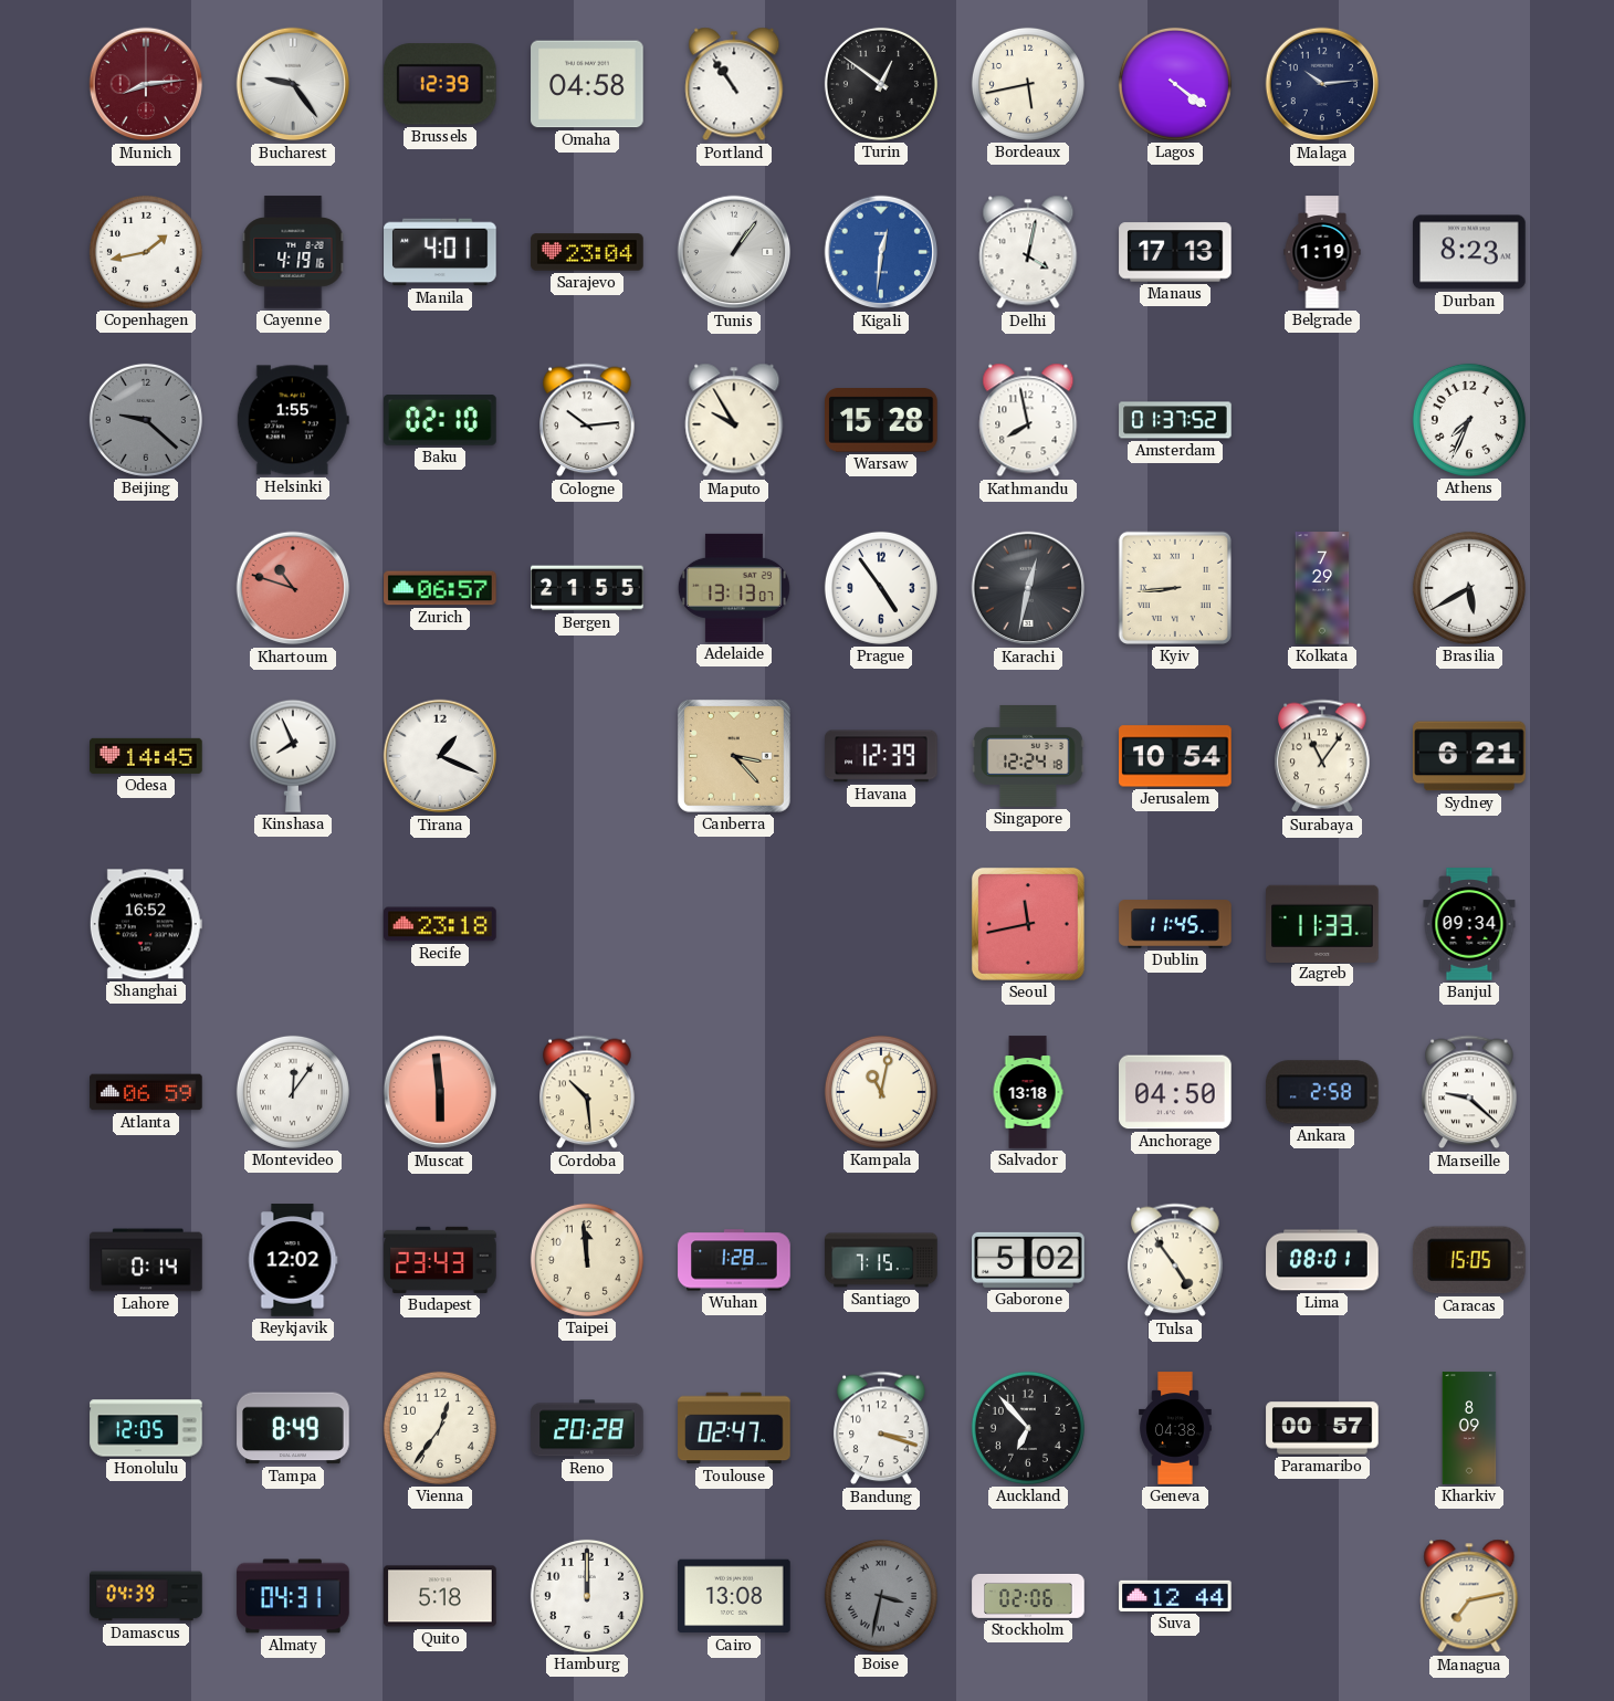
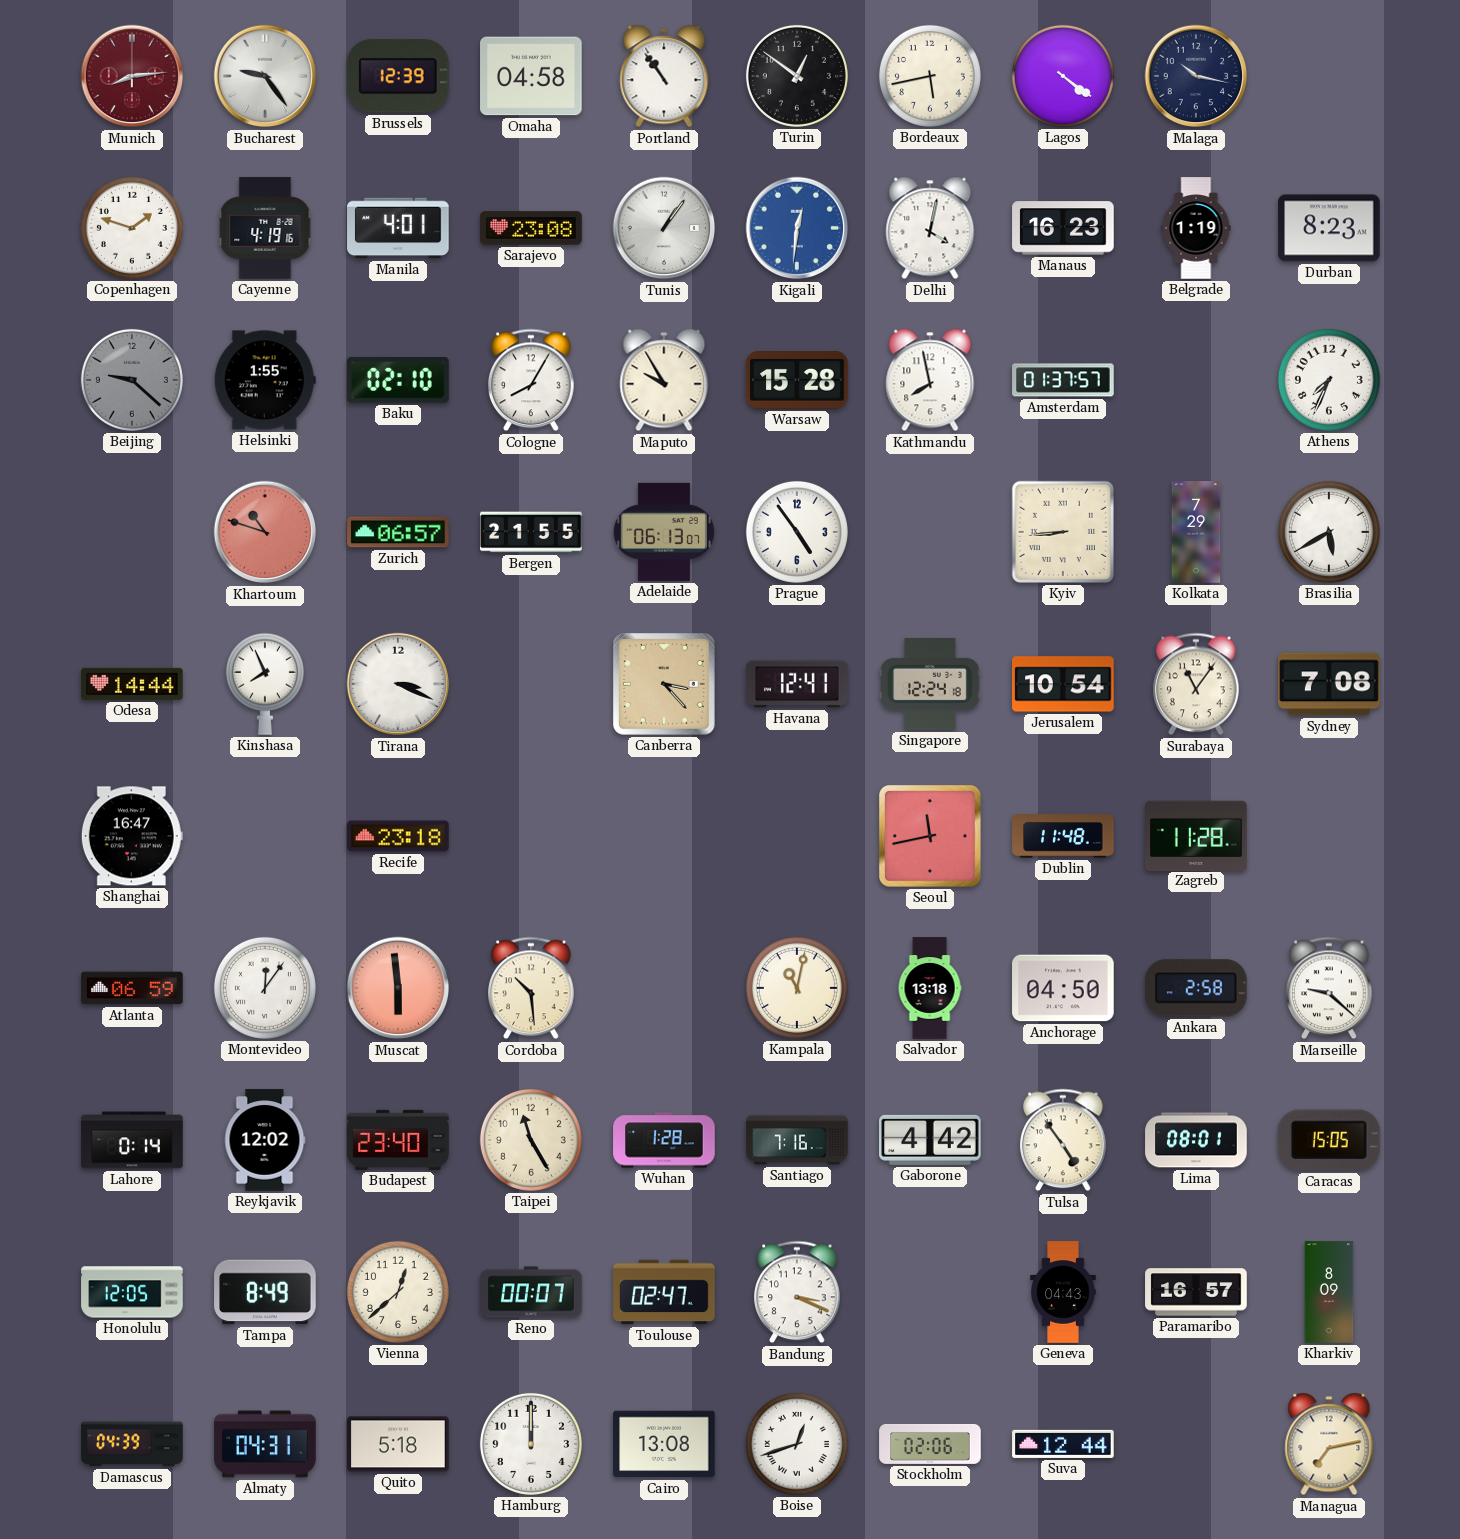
Malaga: 10:14 -> 10:17
Copenhagen: 1:43 -> 1:48
Sarajevo: 23:04 -> 23:08
Manaus: 17:13 -> 16:23
Cologne: 10:14 -> 8:05
Amsterdam: 01:37:52 -> 01:37:57
Adelaide: 13:13 -> 06:13
Karachi: 12:32 -> none
Odesa: 14:45 -> 14:44
Tirana: 1:19 -> 3:19
Havana: 12:39 -> 12:41
Sydney: 6:21 -> 7:08
Shanghai: 16:52 -> 16:47
Dublin: 11:45 -> 11:48
Zagreb: 11:33 -> 11:28
Banjul: 09:34 -> none
Budapest: 23:43 -> 23:40
Taipei: 11:59 -> 11:25
Santiago: 7:15 -> 7:16
Gaborone: 5:02 -> 4:42
Vienna: 12:36 -> 12:38
Reno: 20:28 -> 00:07
Bandung: 3:18 -> 3:19
Auckland: 6:53 -> none
Geneva: 04:38 -> 04:43
Paramaribo: 00:57 -> 16:57
Boise: 3:32 -> 12:42
Boise dial: grey -> white
